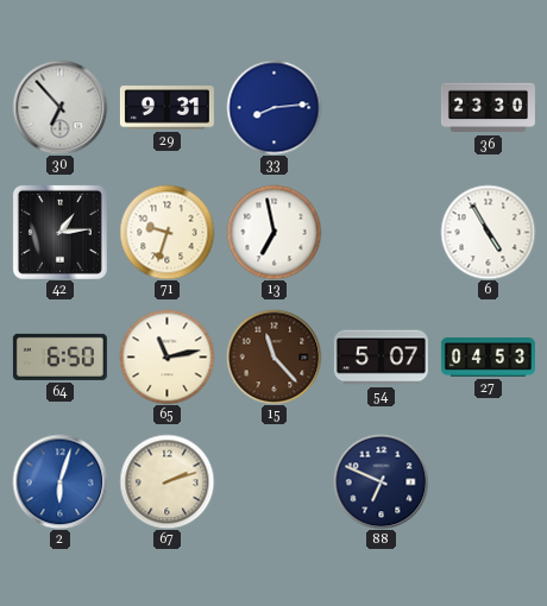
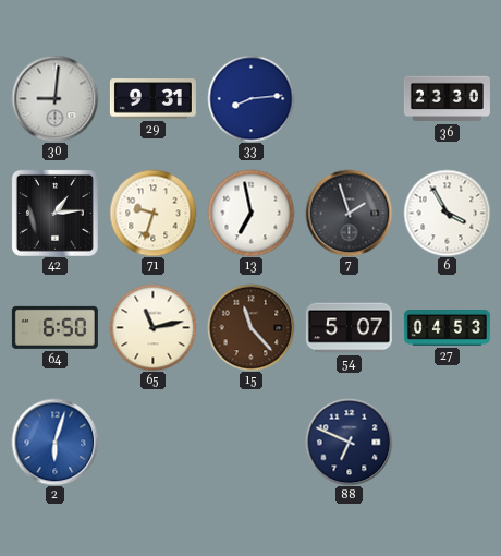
30: 6:53 -> 9:01
7: none -> 1:57
6: 4:55 -> 3:55
67: 2:12 -> none
